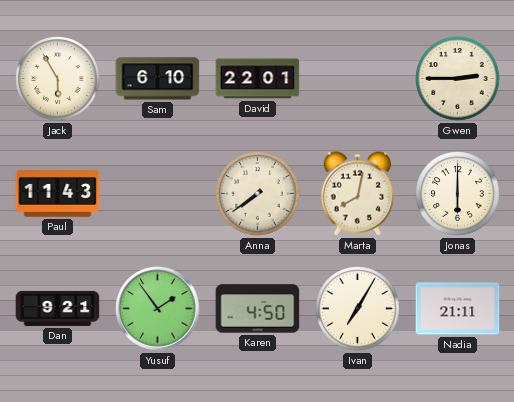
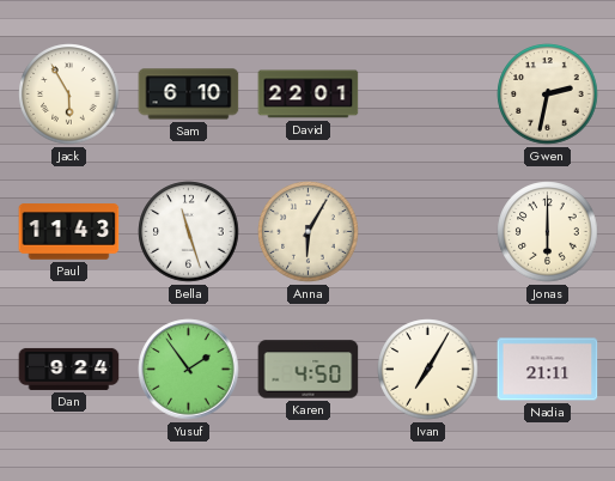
Gwen: 2:45 -> 2:32
Bella: none -> 11:27
Anna: 7:39 -> 6:05
Marta: 8:02 -> none
Dan: 9:21 -> 9:24
